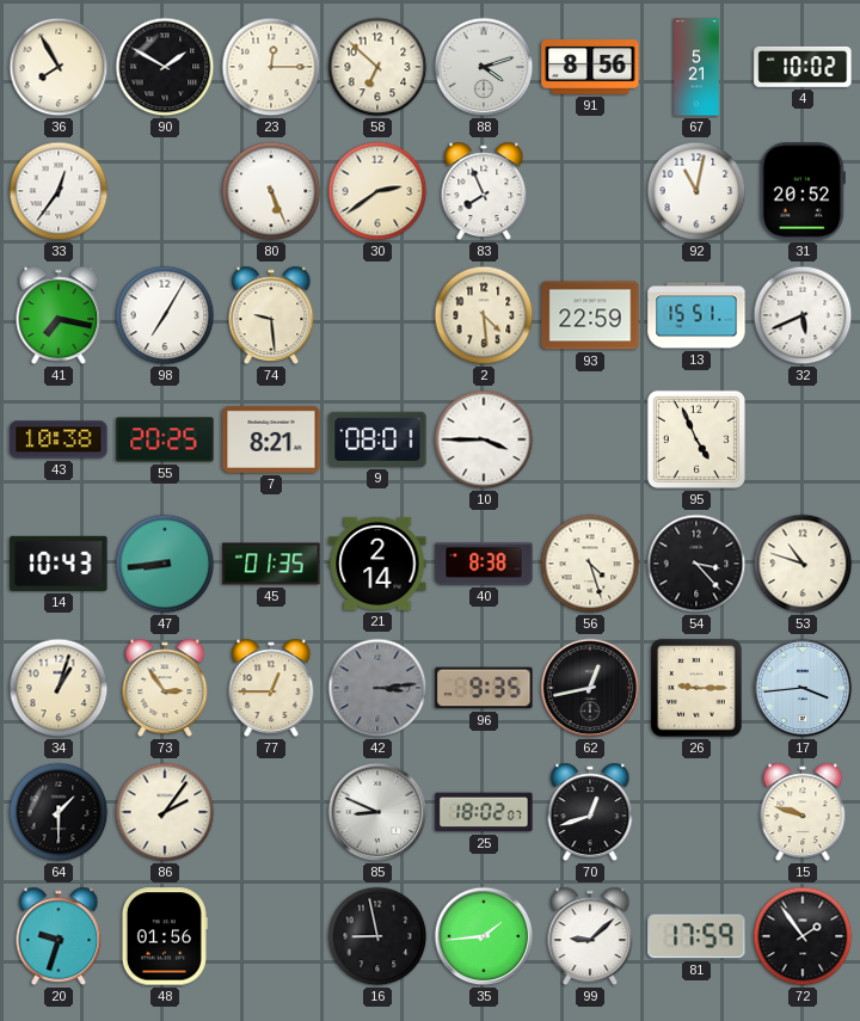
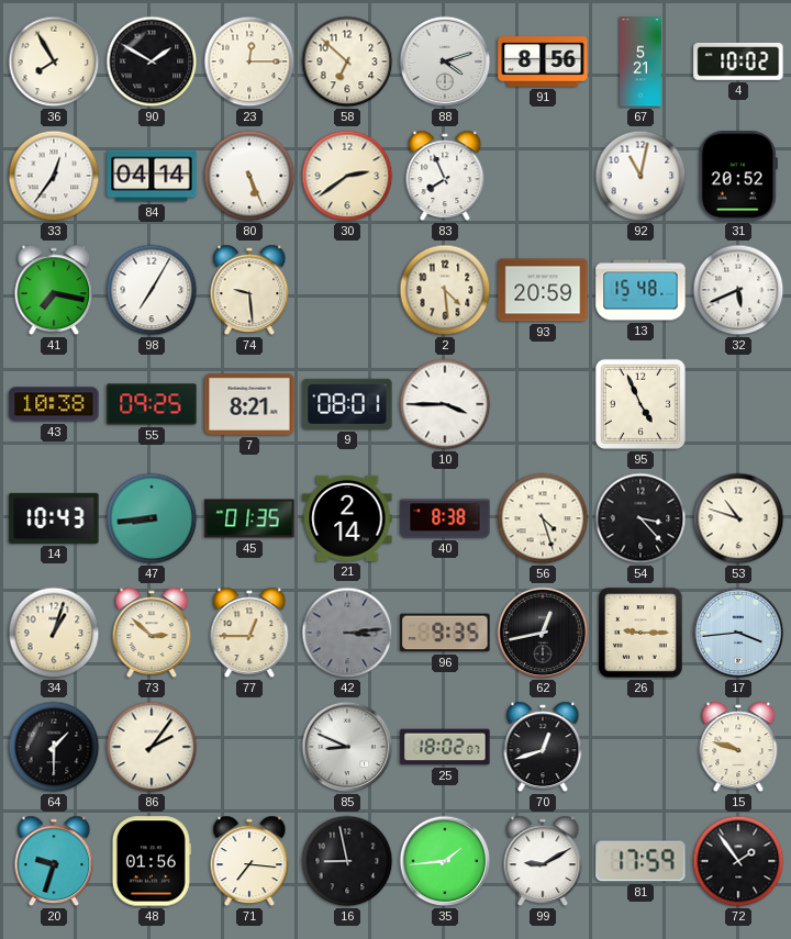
84: none -> 04:14
93: 22:59 -> 20:59
13: 15:51 -> 15:48
55: 20:25 -> 09:25
73: 2:54 -> 2:52
71: none -> 7:16
99: 9:08 -> 9:10
